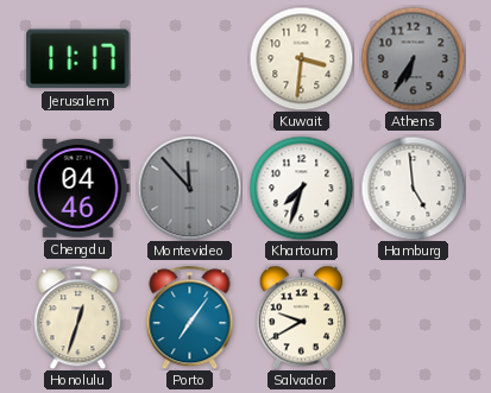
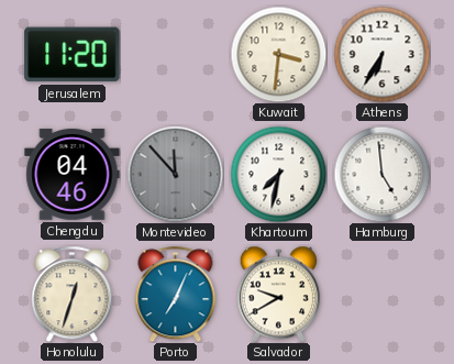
Jerusalem: 11:17 -> 11:20
Athens dial: grey -> white
Khartoum: 7:33 -> 7:32
Porto: 7:06 -> 7:04
